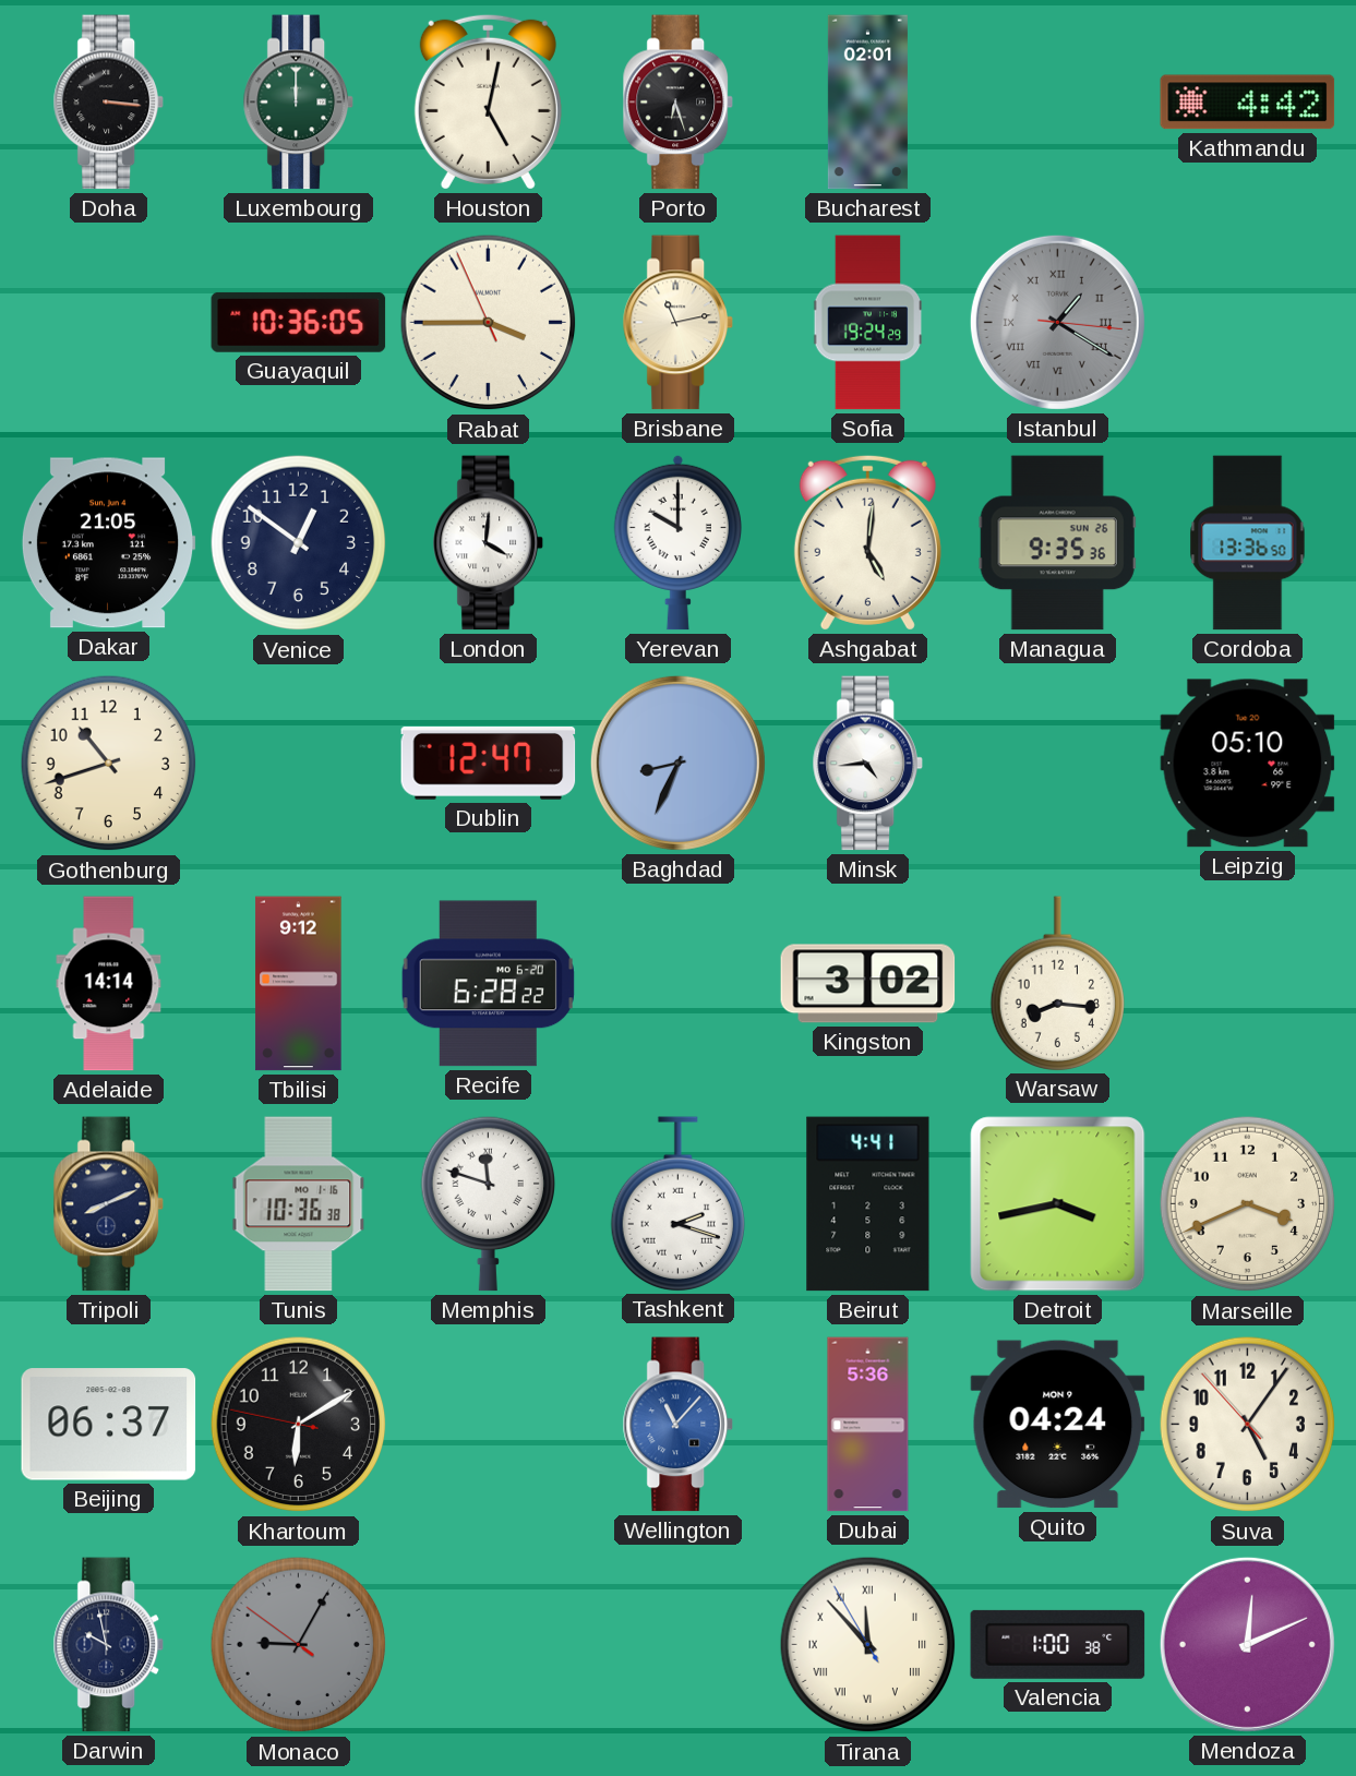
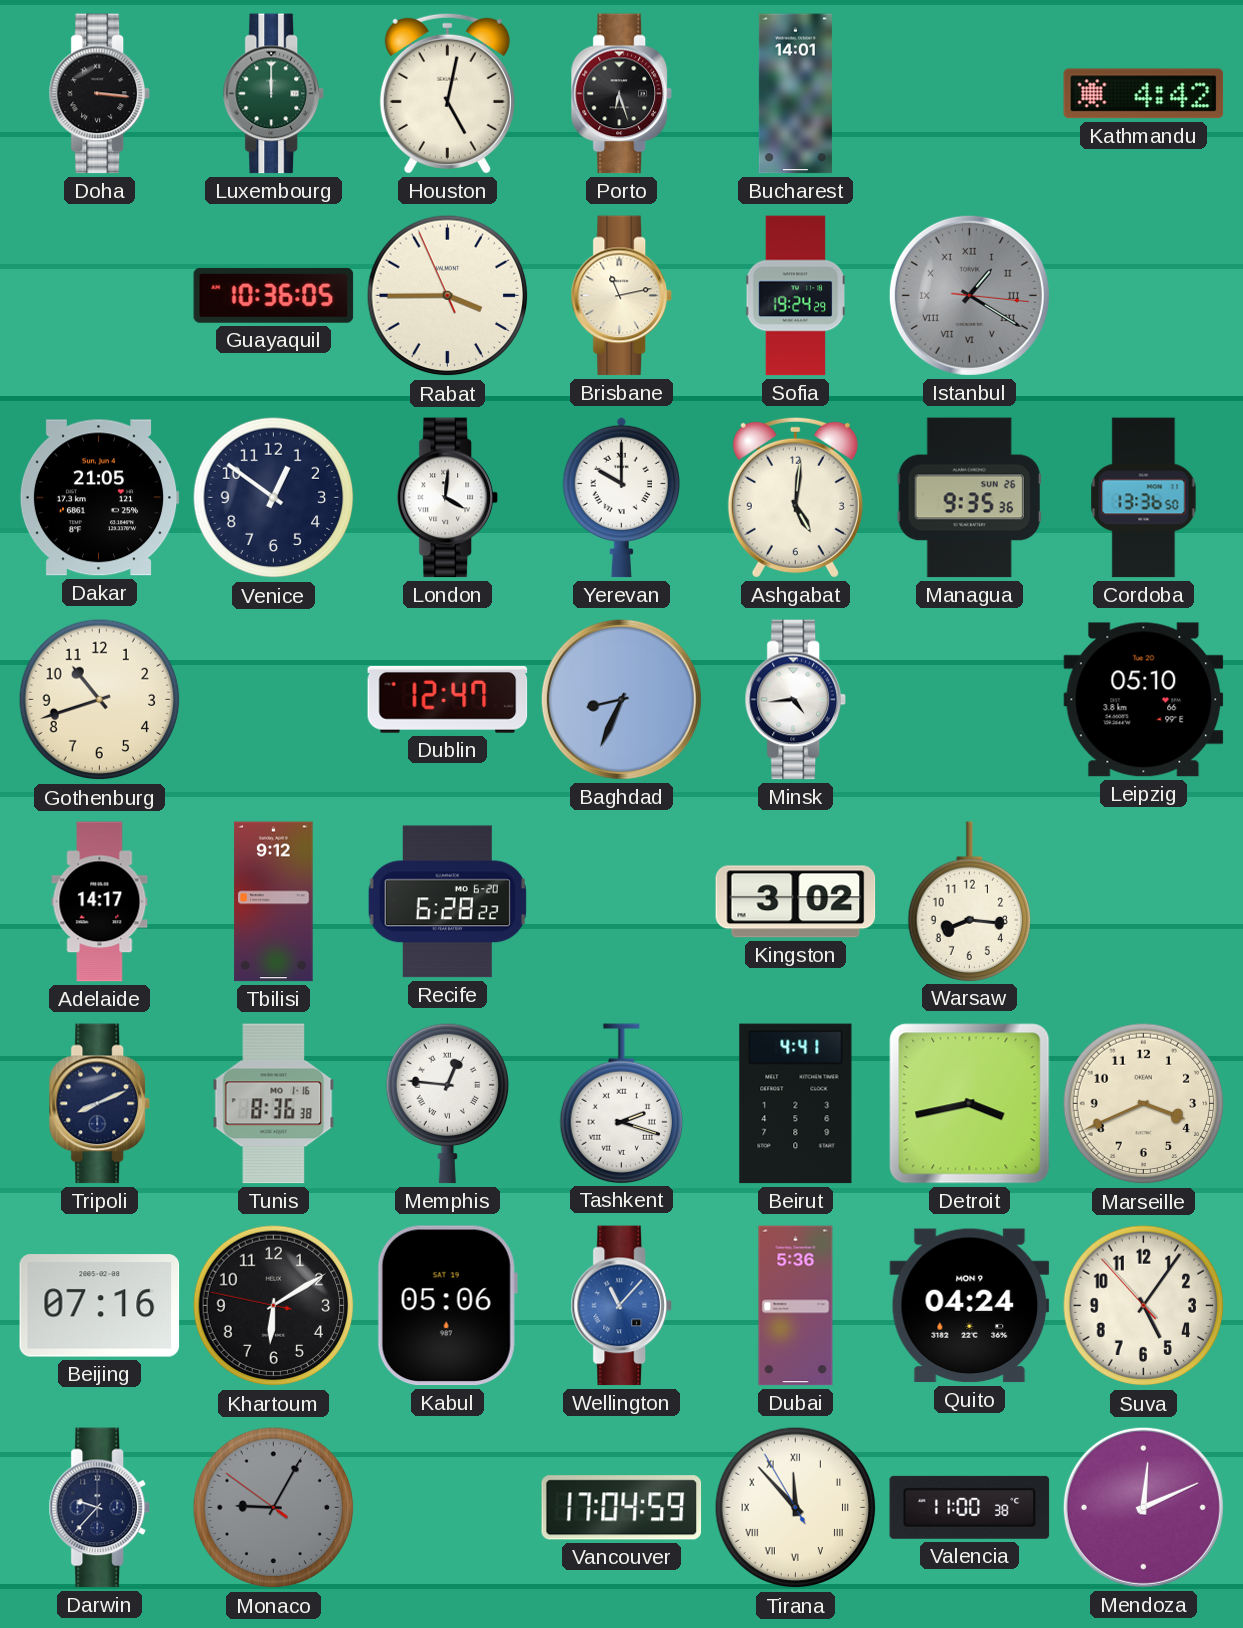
Bucharest: 02:01 -> 14:01
Adelaide: 14:14 -> 14:17
Tunis: 10:36 -> 8:36
Memphis: 11:48 -> 12:46
Beijing: 06:37 -> 07:16
Kabul: none -> 05:06
Darwin: 9:58 -> 9:37
Vancouver: none -> 17:04
Valencia: 1:00 -> 11:00
